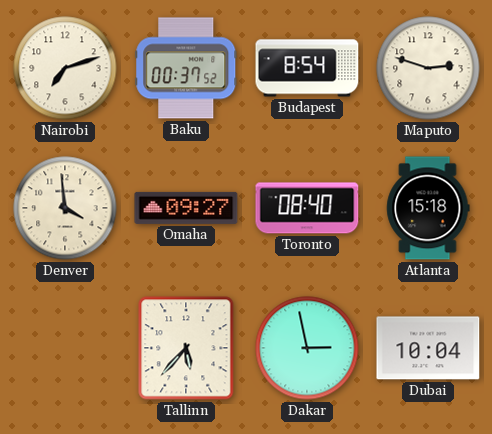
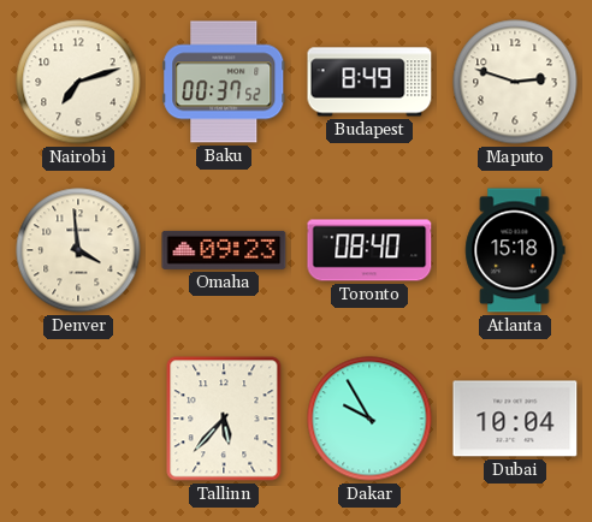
Budapest: 8:54 -> 8:49
Omaha: 09:27 -> 09:23
Dakar: 2:58 -> 9:55
